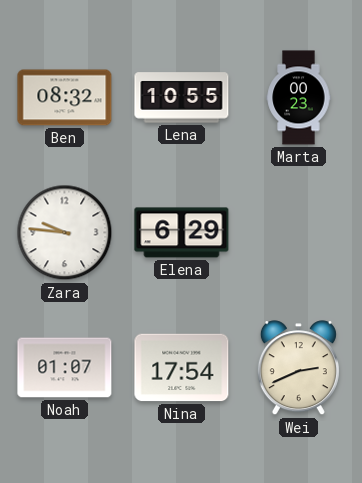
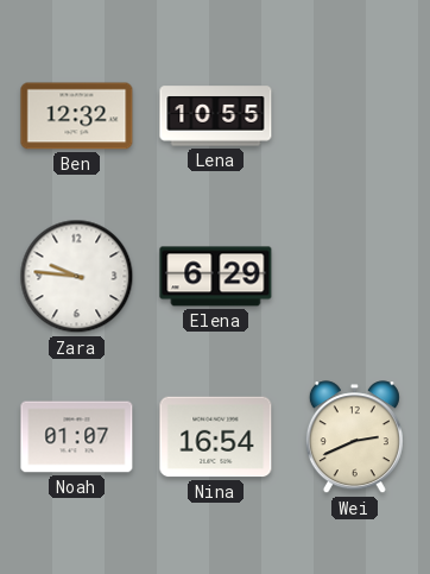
Ben: 08:32 -> 12:32
Marta: 00:23 -> none
Nina: 17:54 -> 16:54
